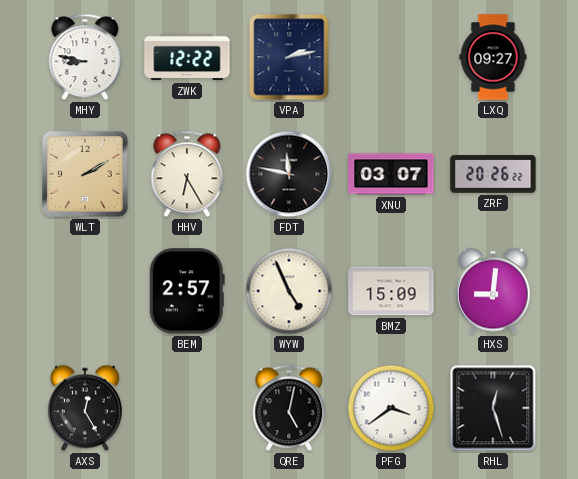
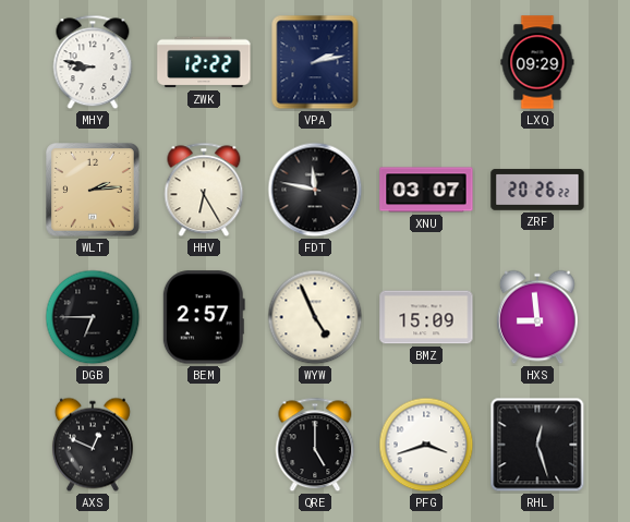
LXQ: 09:27 -> 09:29
WLT: 2:10 -> 2:14
DGB: none -> 6:45
HXS: 9:01 -> 8:59
AXS: 12:25 -> 12:49
QRE: 5:02 -> 5:00
PFG: 3:39 -> 3:42
